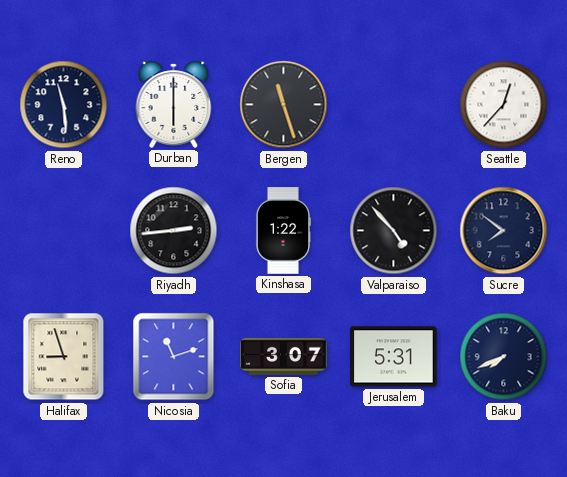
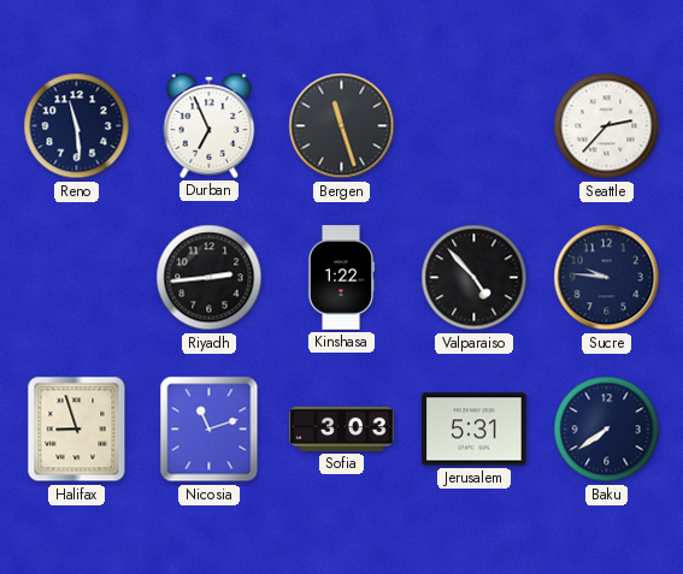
Durban: 6:00 -> 6:56
Seattle: 12:37 -> 2:37
Sucre: 7:51 -> 9:46
Sofia: 3:07 -> 3:03
Baku: 7:41 -> 7:39
